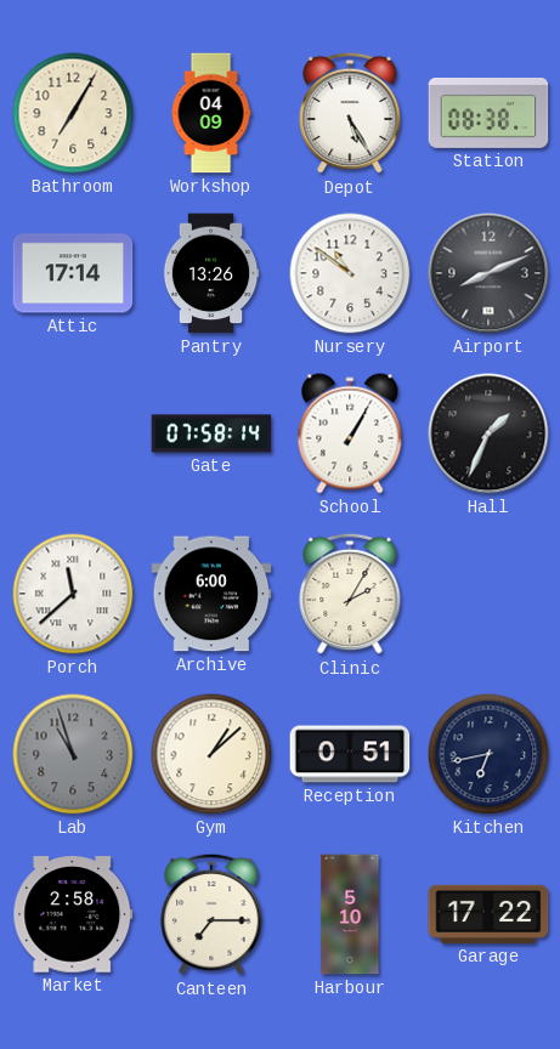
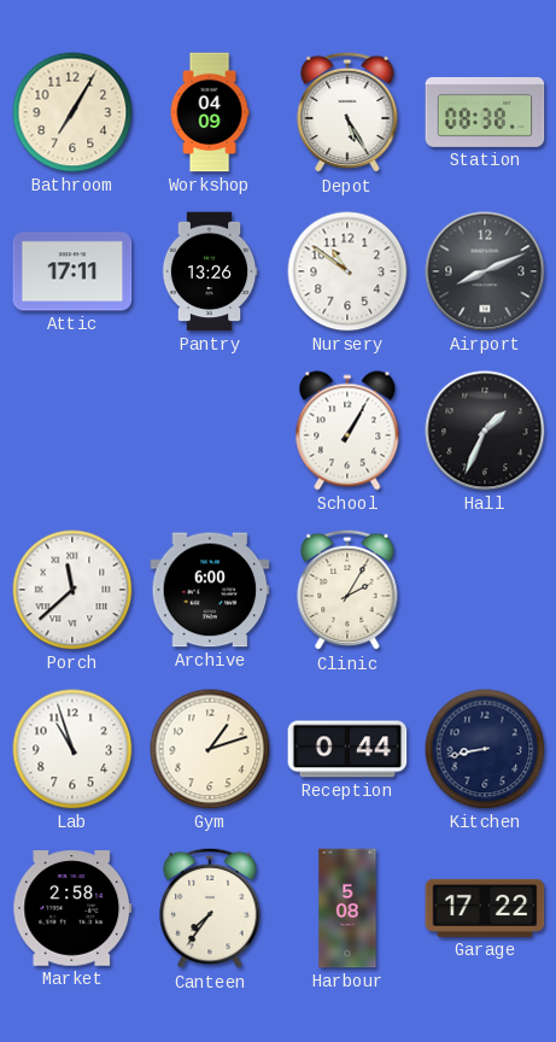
Attic: 17:14 -> 17:11
Gate: 07:58 -> none
Lab dial: grey -> white
Gym: 1:08 -> 1:12
Reception: 0:51 -> 0:44
Kitchen: 6:43 -> 8:43
Canteen: 7:15 -> 7:36
Harbour: 5:10 -> 5:08
